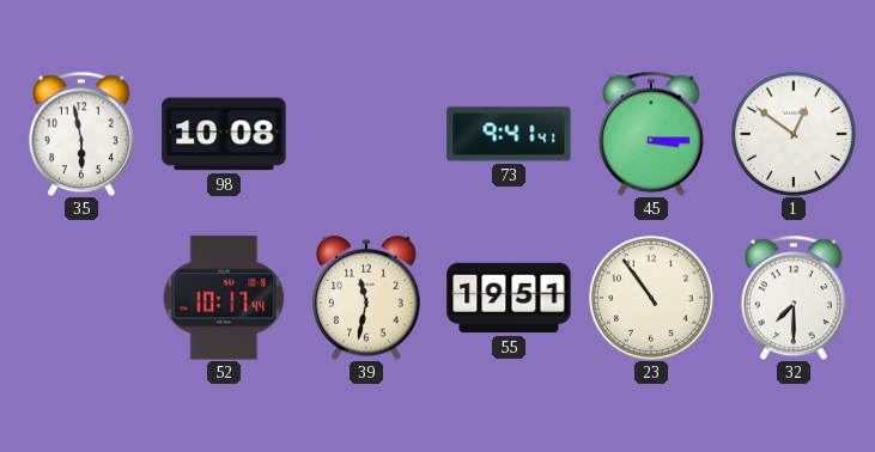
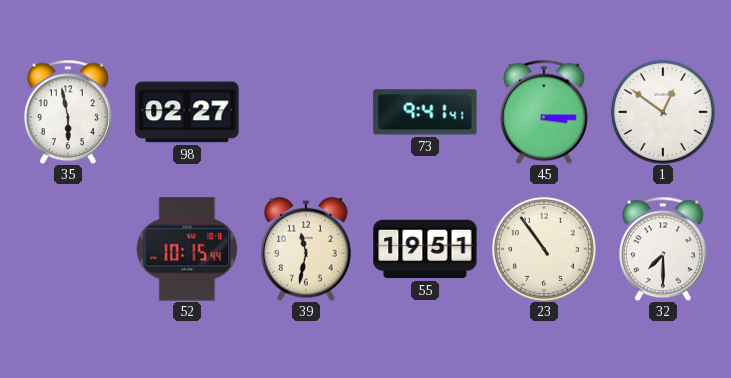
98: 10:08 -> 02:27
52: 10:17 -> 10:15
